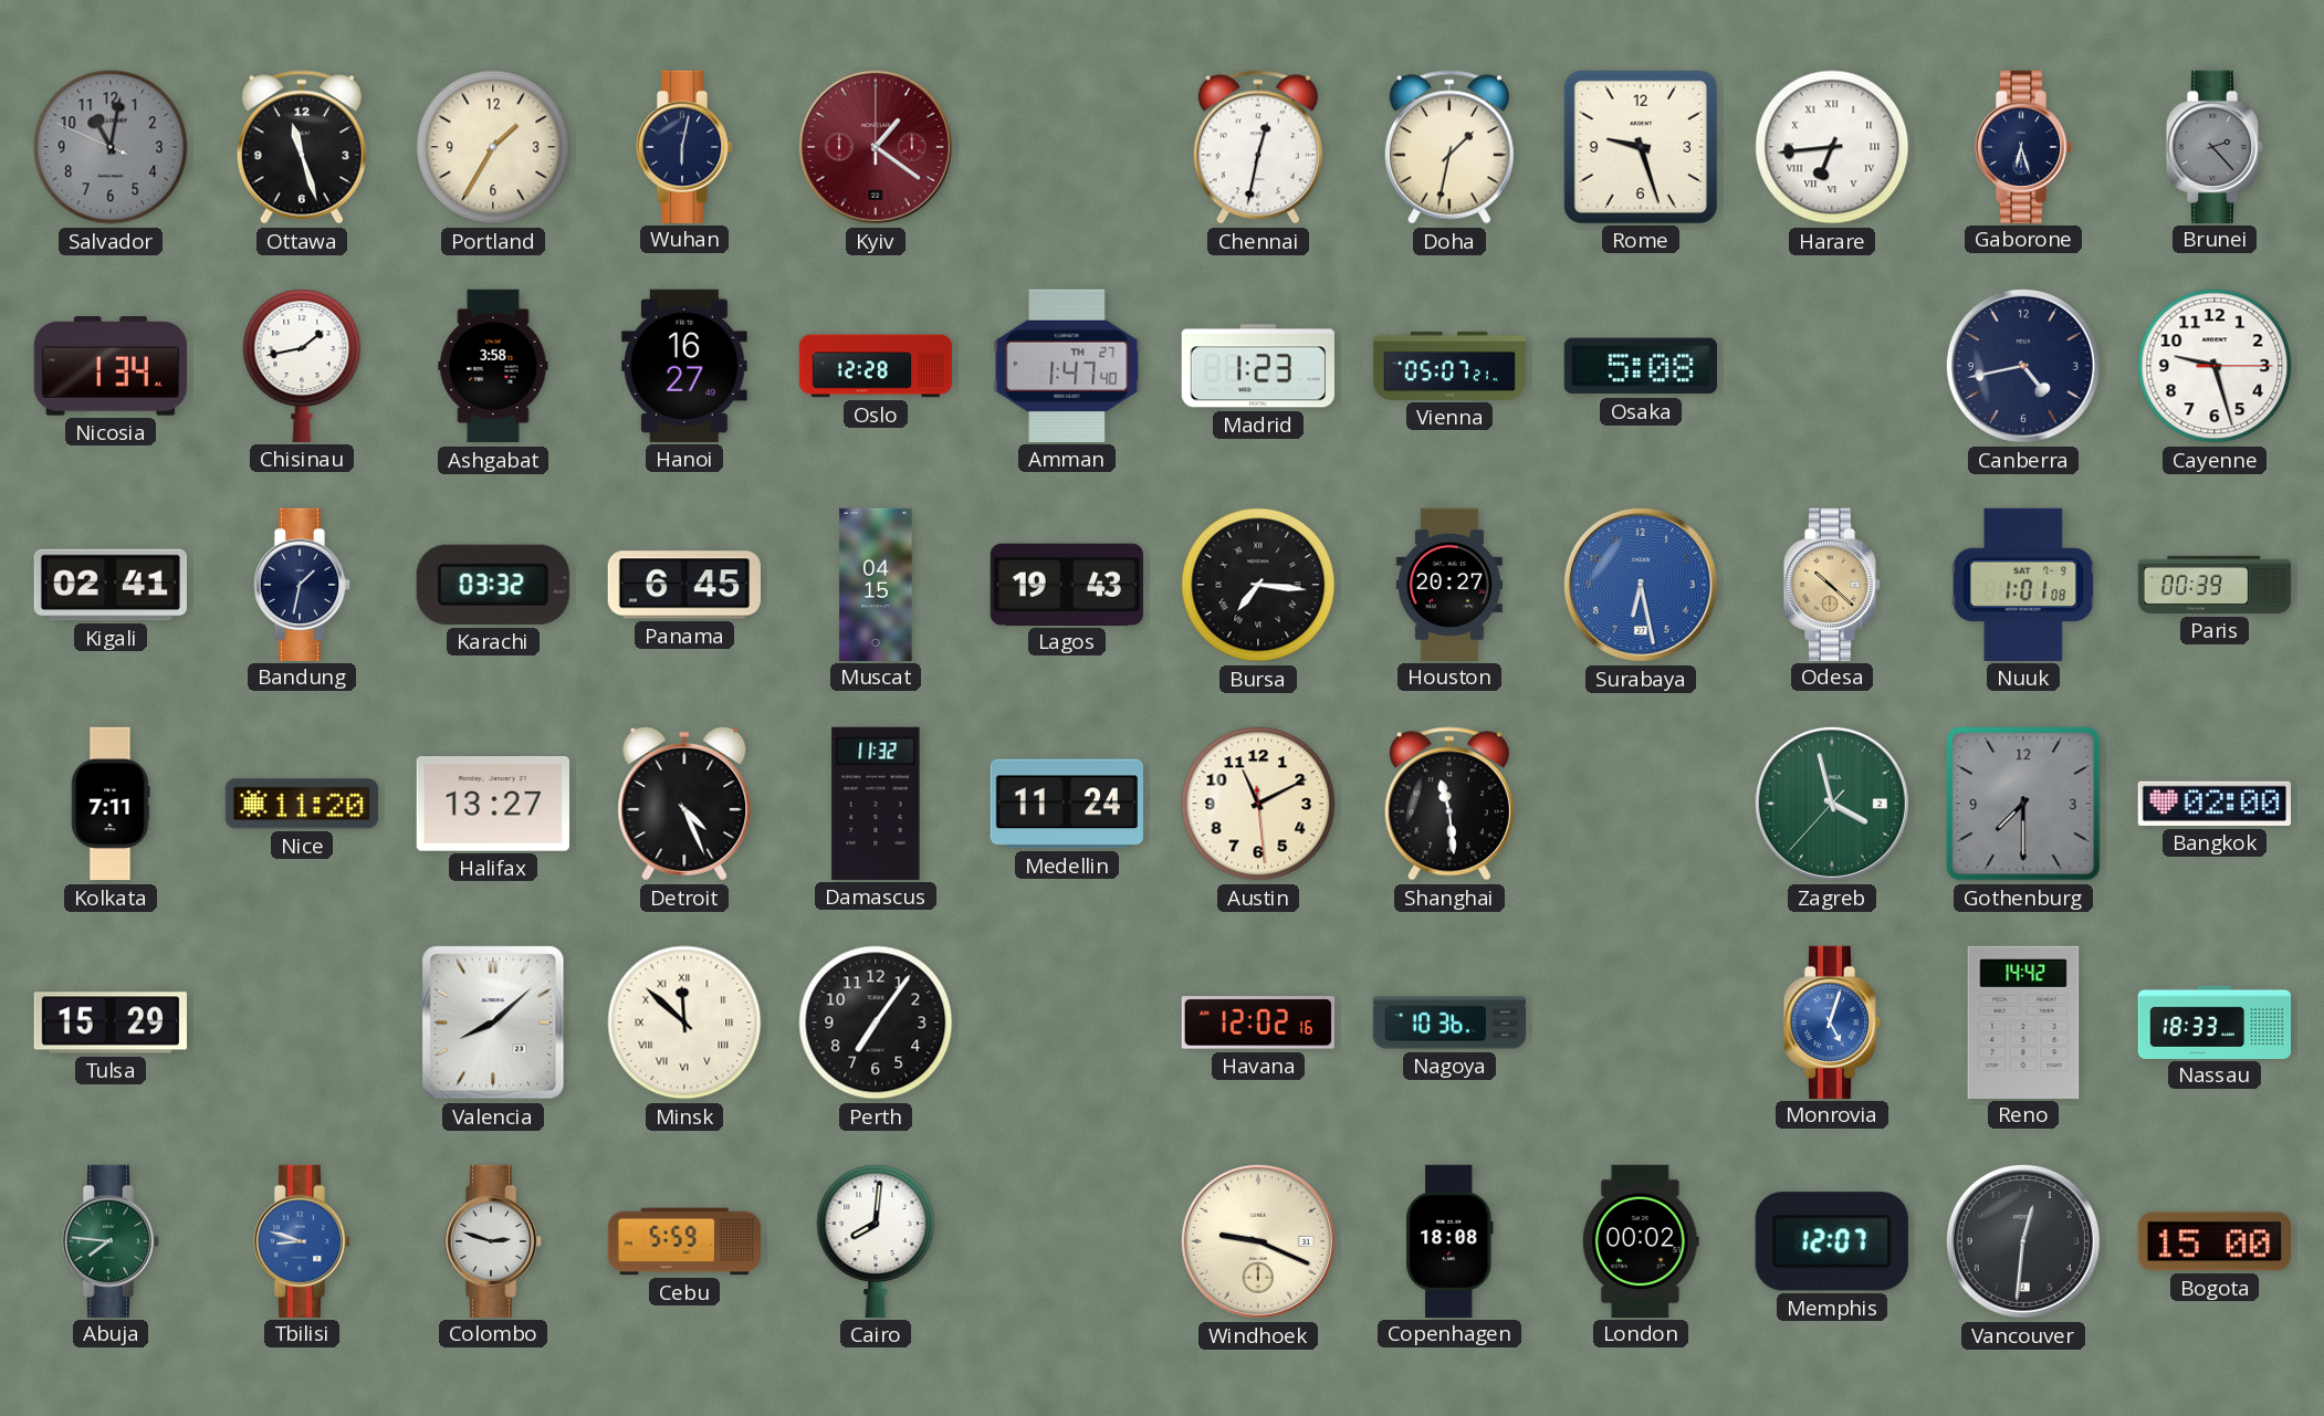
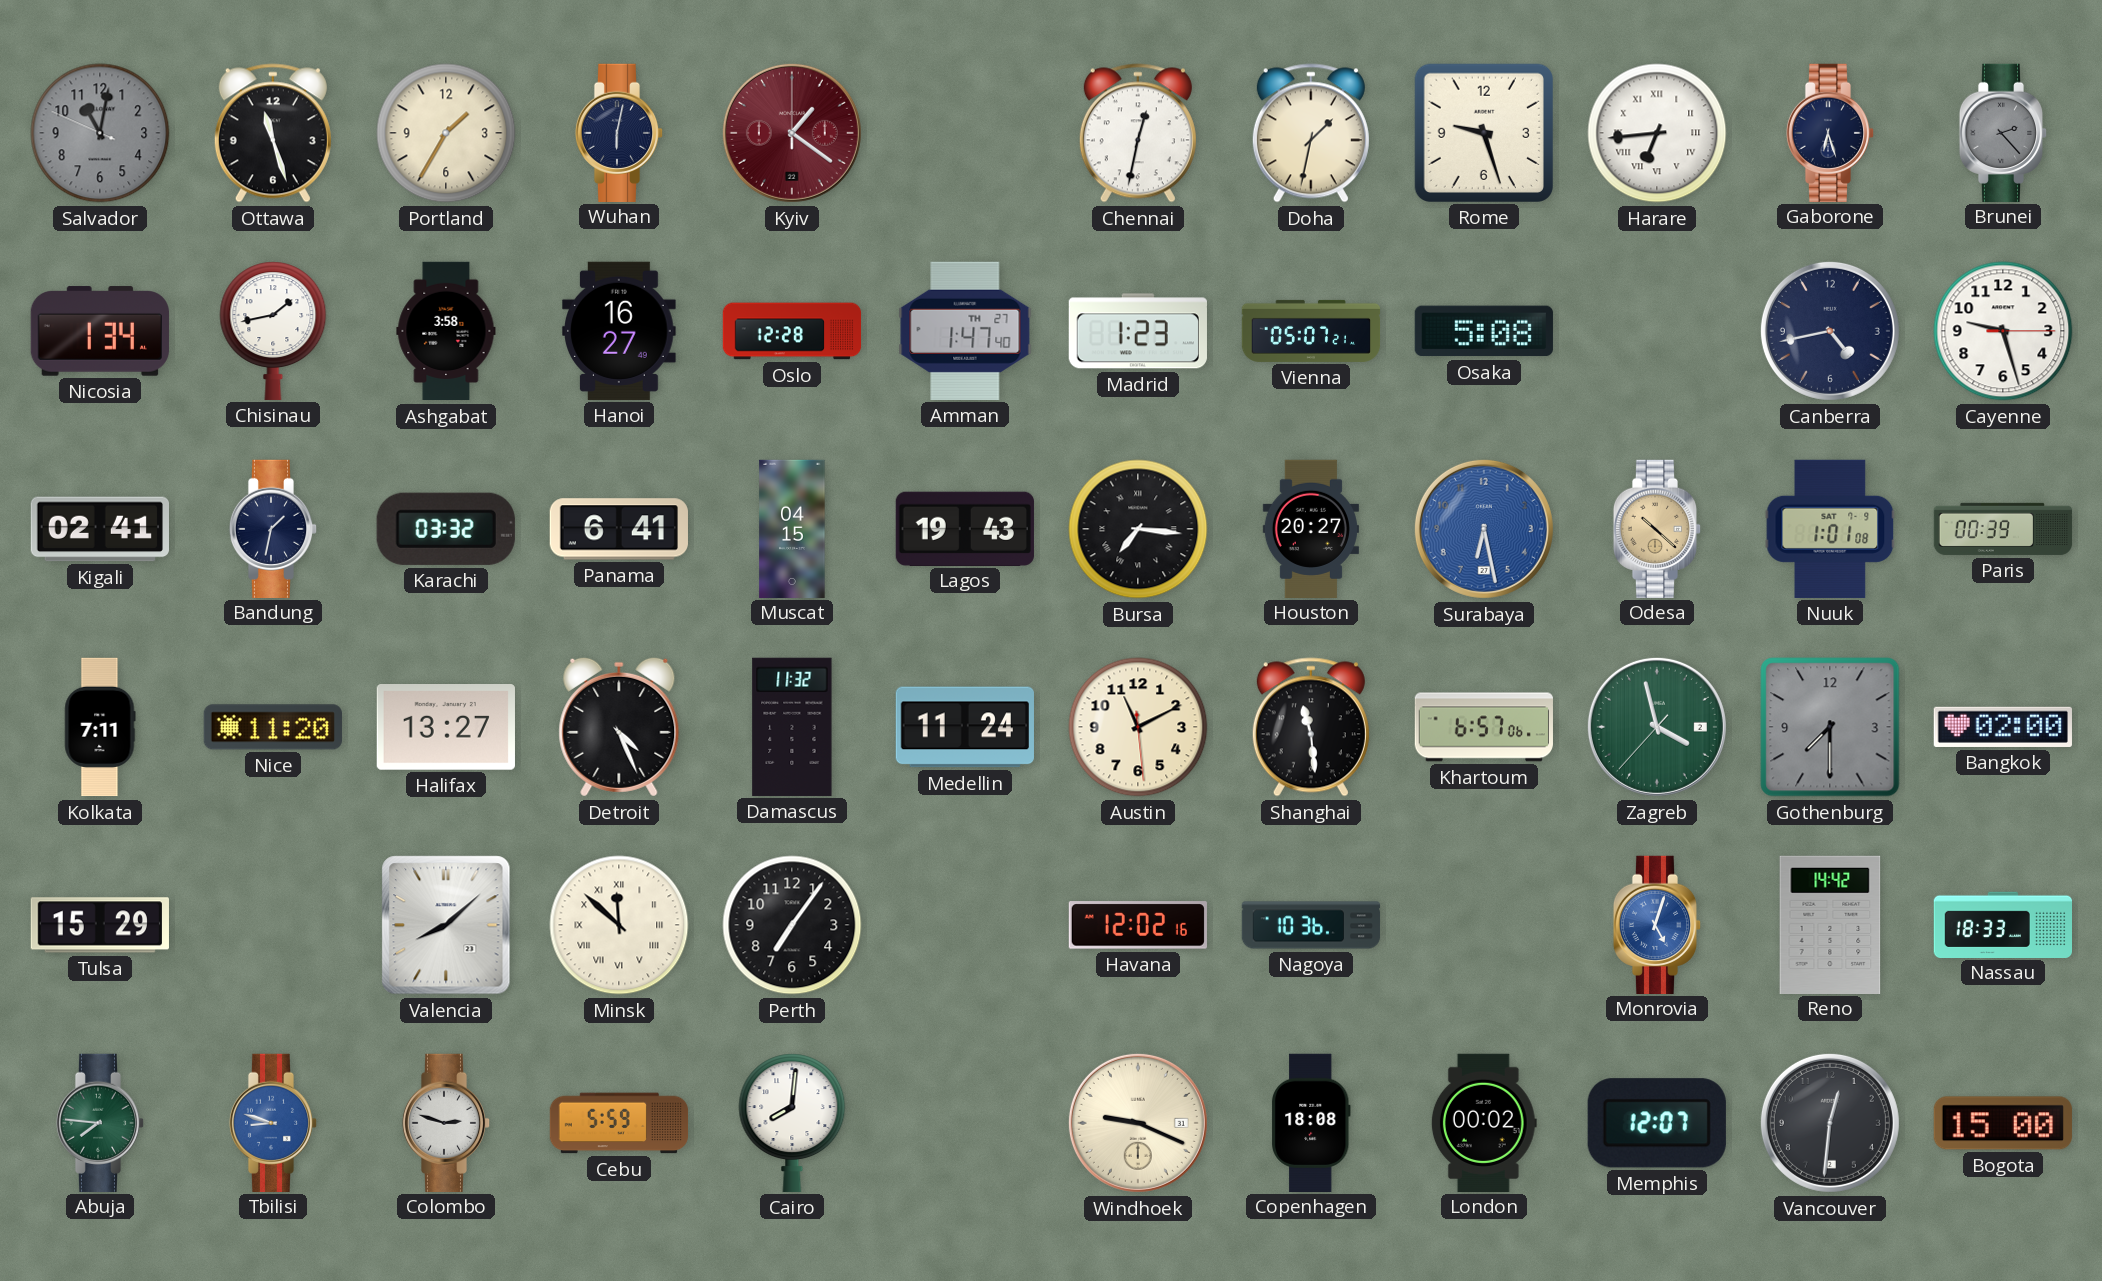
Panama: 6:45 -> 6:41
Khartoum: none -> 6:57
